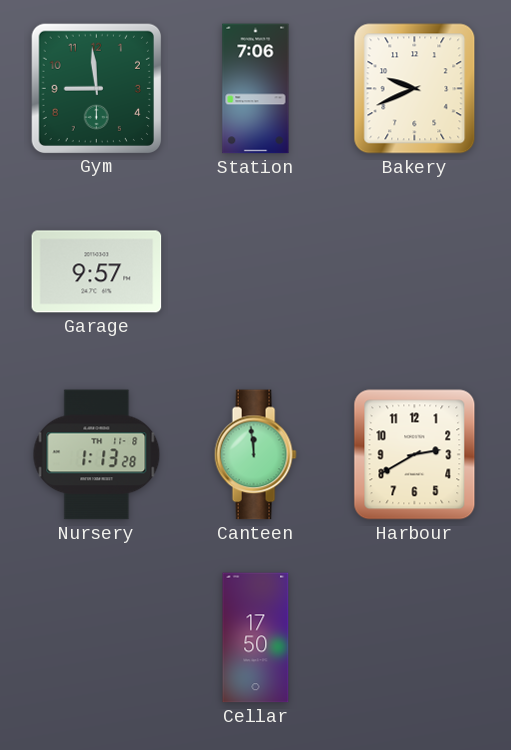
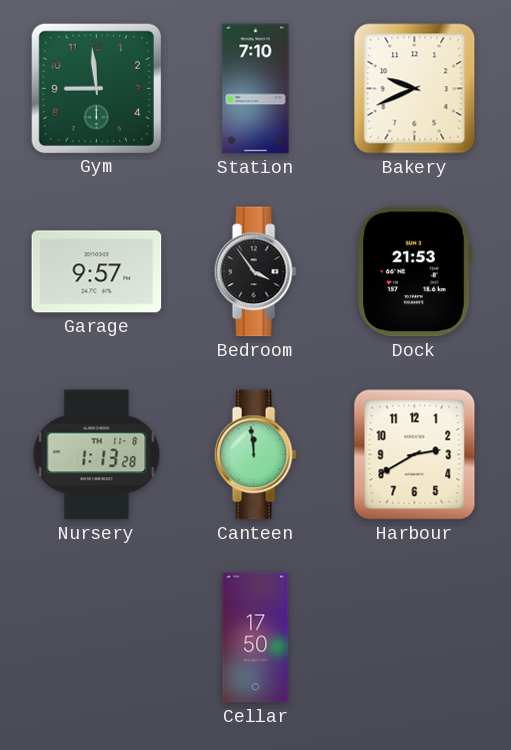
Station: 7:06 -> 7:10
Bedroom: none -> 3:54
Dock: none -> 21:53
